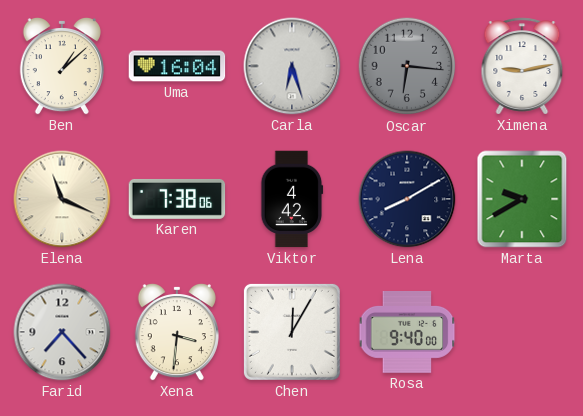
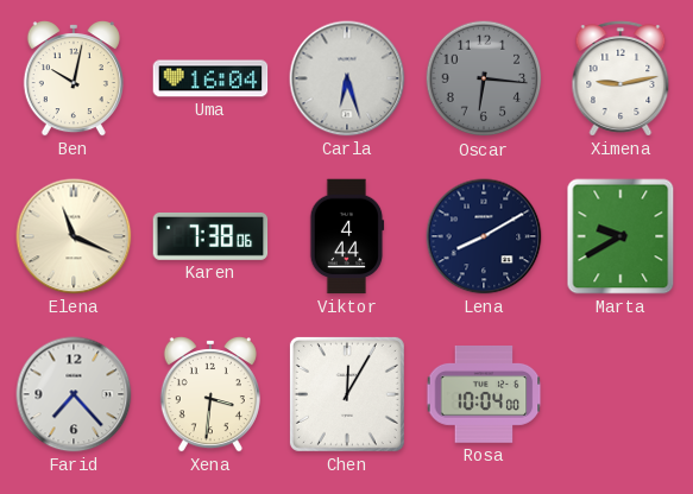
Ben: 1:08 -> 10:02
Viktor: 4:42 -> 4:44
Rosa: 9:40 -> 10:04
